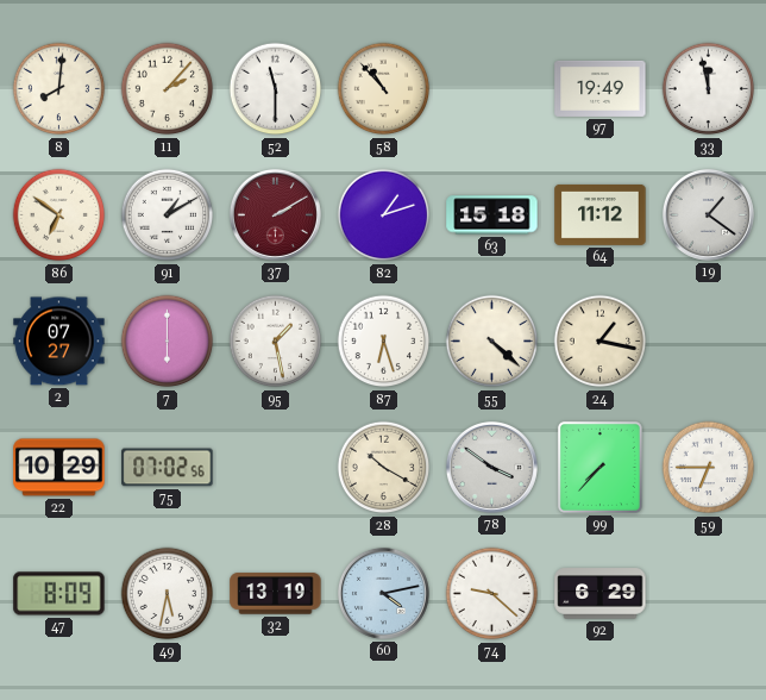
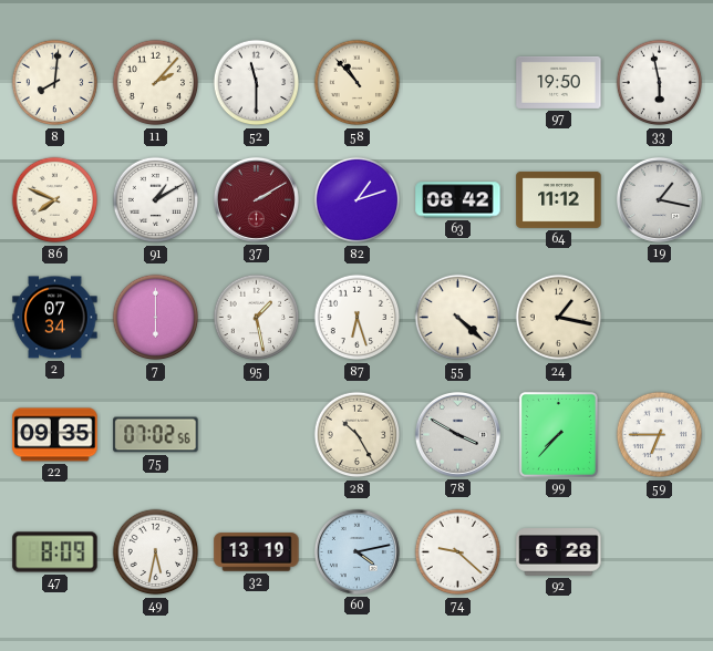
97: 19:49 -> 19:50
33: 11:58 -> 5:58
86: 6:51 -> 7:49
63: 15:18 -> 08:42
19: 1:21 -> 1:17
2: 07:27 -> 07:34
22: 10:29 -> 09:35
28: 10:20 -> 10:25
78: 3:51 -> 3:50
92: 6:29 -> 6:28
